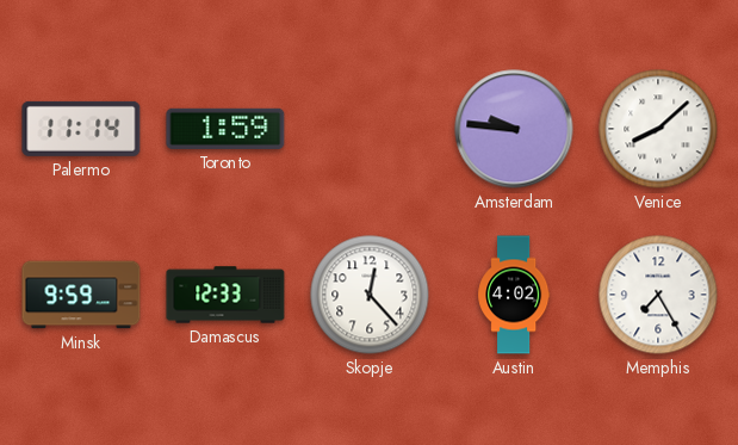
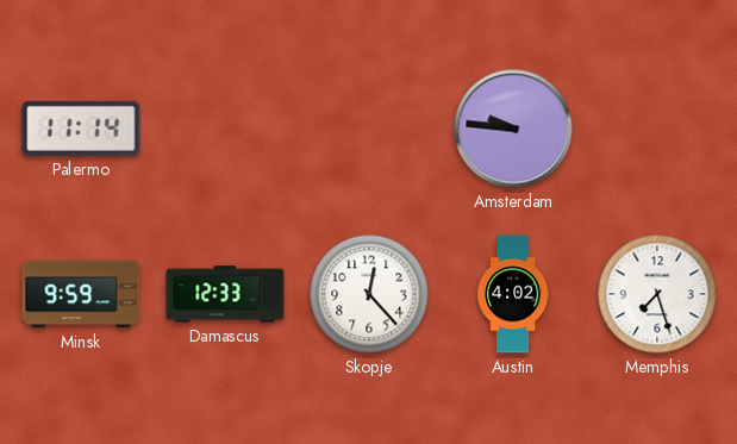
Toronto: 1:59 -> none
Venice: 8:08 -> none
Memphis: 7:25 -> 7:27
